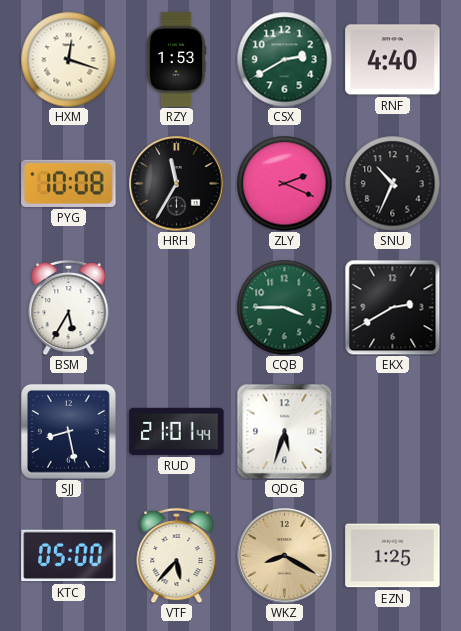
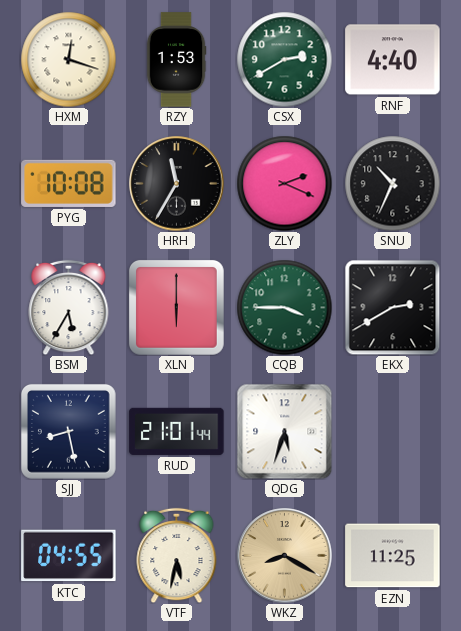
XLN: none -> 6:00
KTC: 05:00 -> 04:55
VTF: 5:37 -> 5:32
EZN: 1:25 -> 11:25
